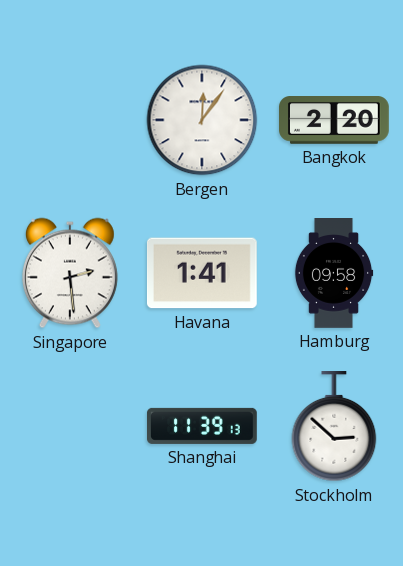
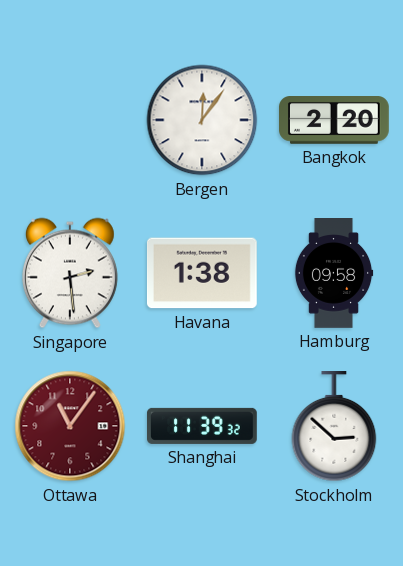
Havana: 1:41 -> 1:38
Ottawa: none -> 11:06
Shanghai: 11:39:13 -> 11:39:32
